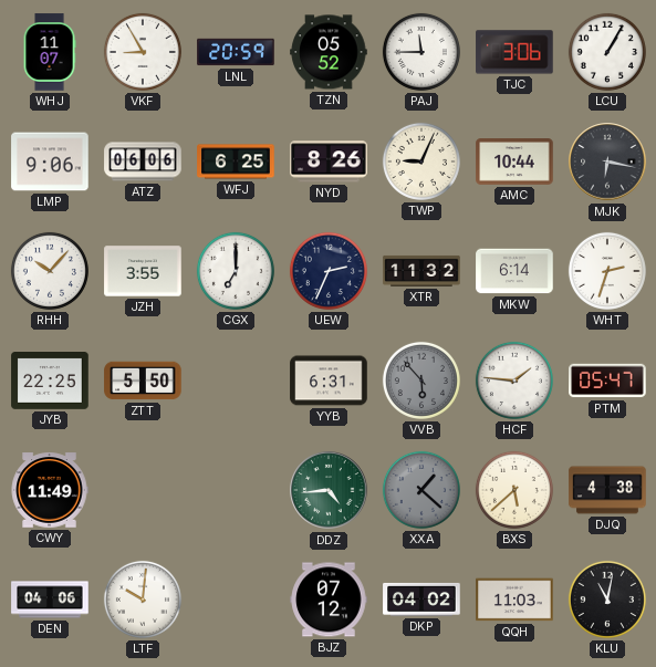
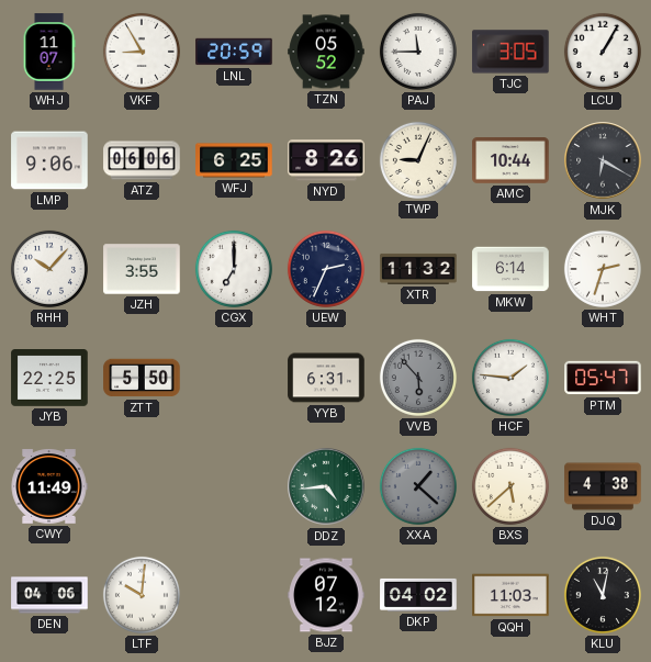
TJC: 3:06 -> 3:05
MJK: 6:17 -> 6:20
